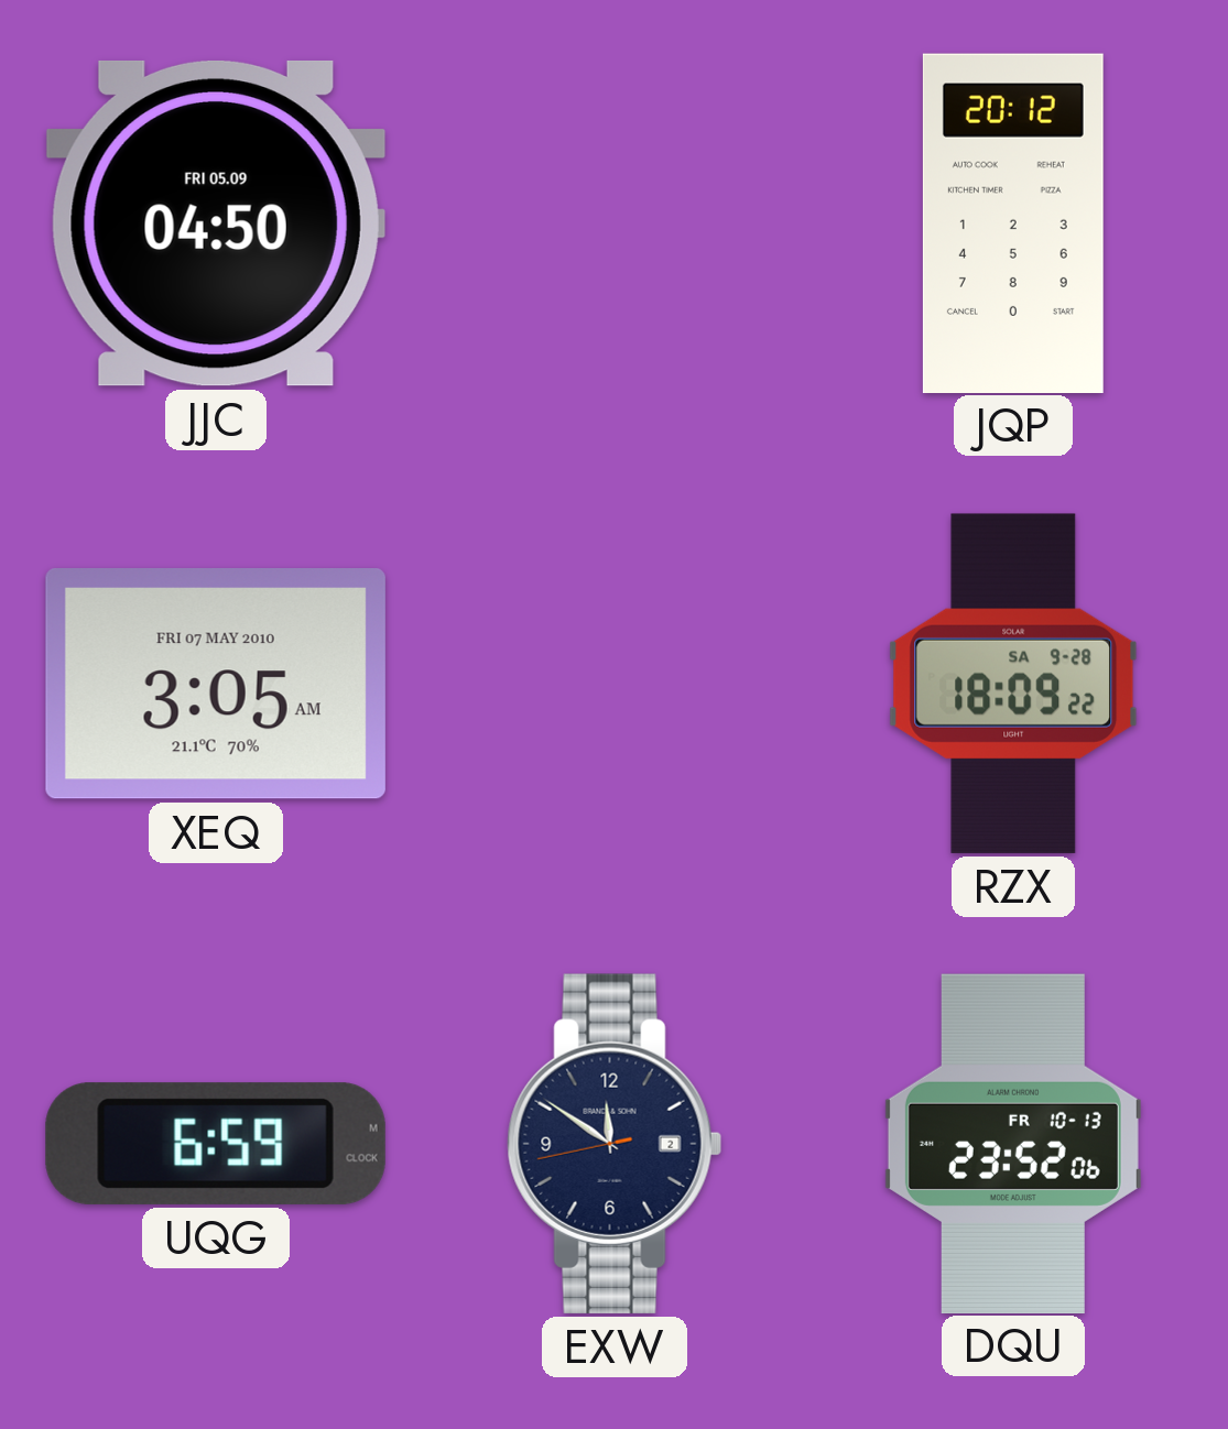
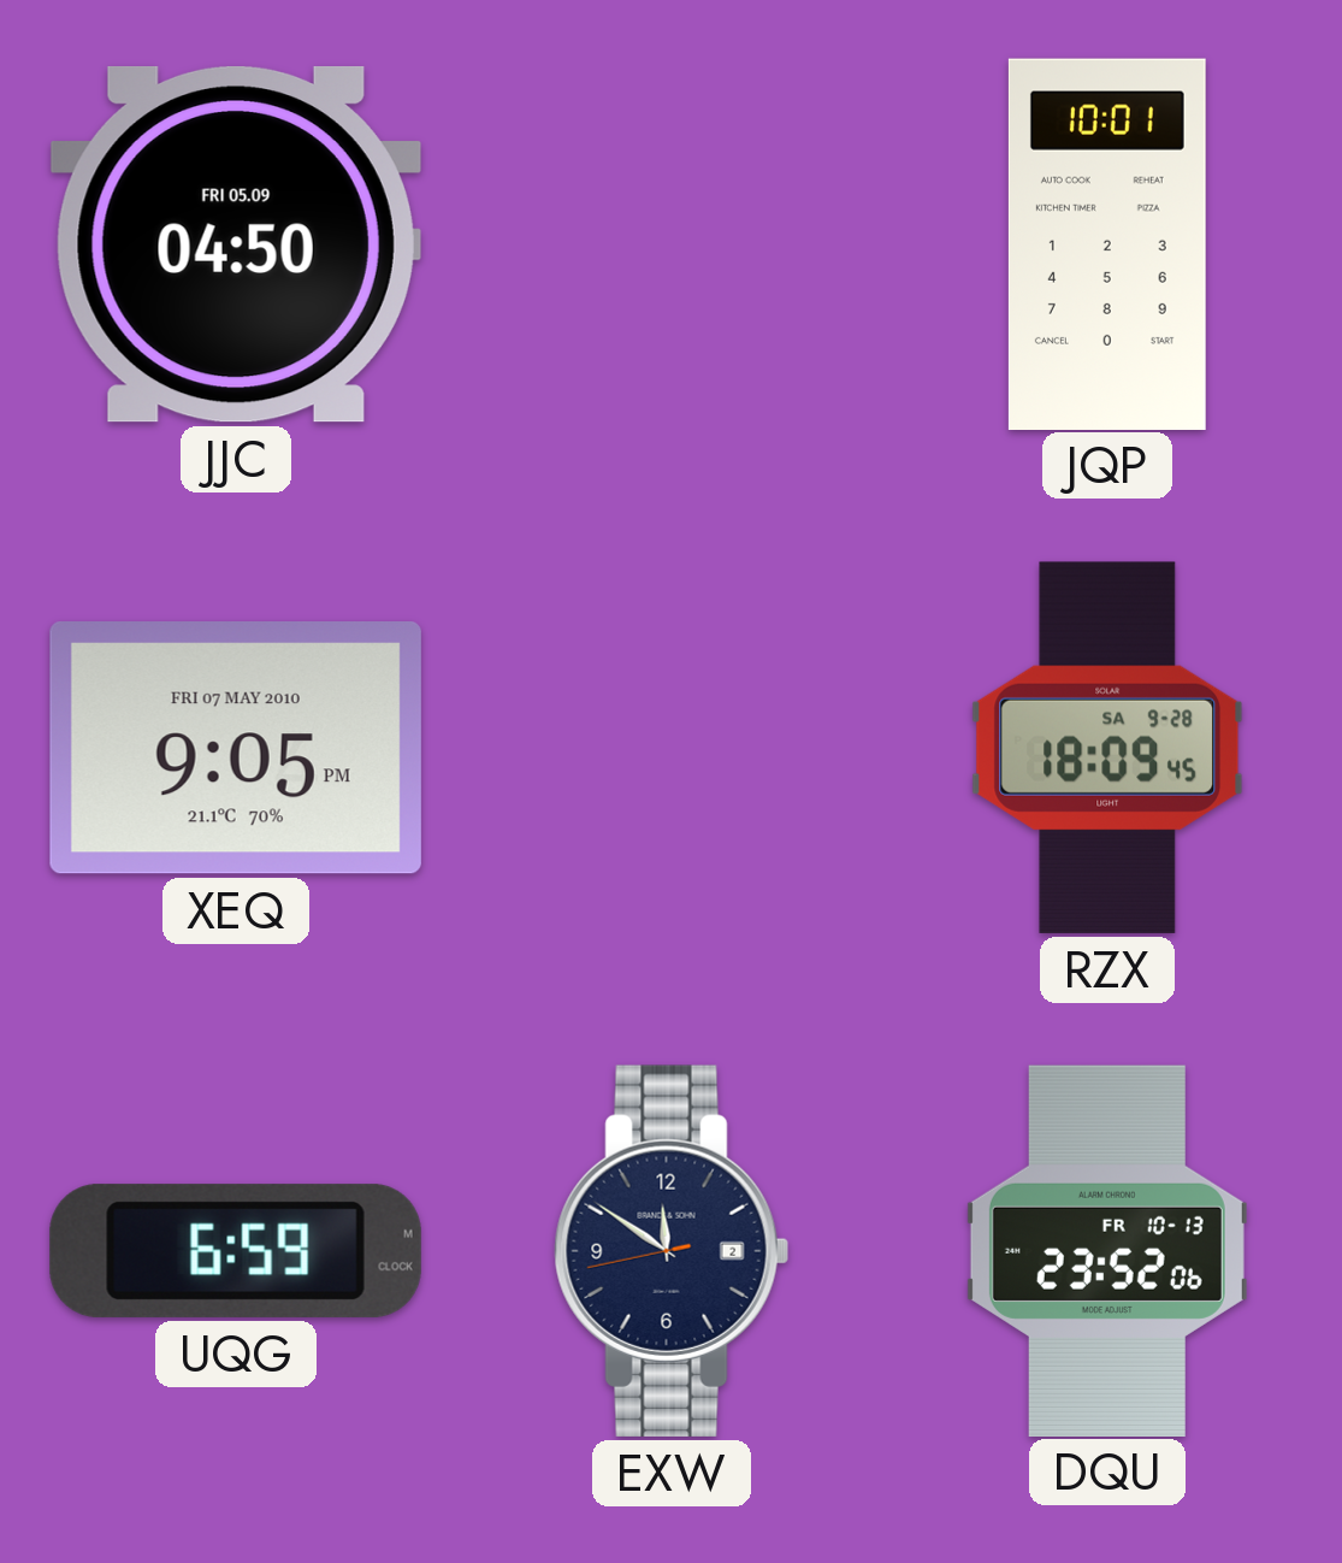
JQP: 20:12 -> 10:01
XEQ: 3:05 -> 9:05
RZX: 18:09:22 -> 18:09:45
